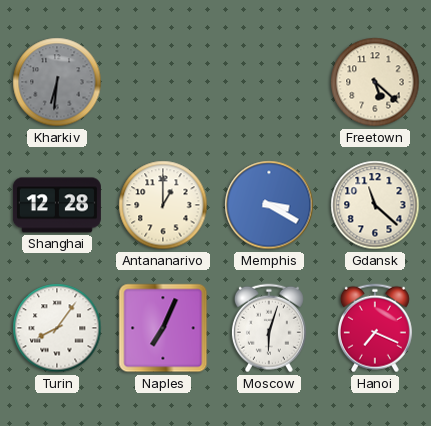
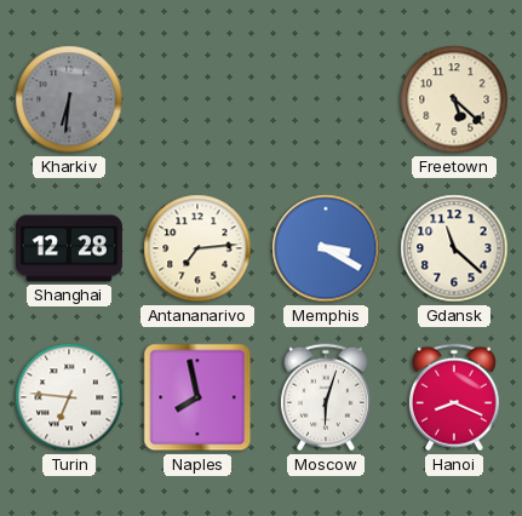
Antananarivo: 1:00 -> 7:14
Turin: 8:06 -> 6:46
Naples: 7:04 -> 7:58
Hanoi: 7:19 -> 8:19
